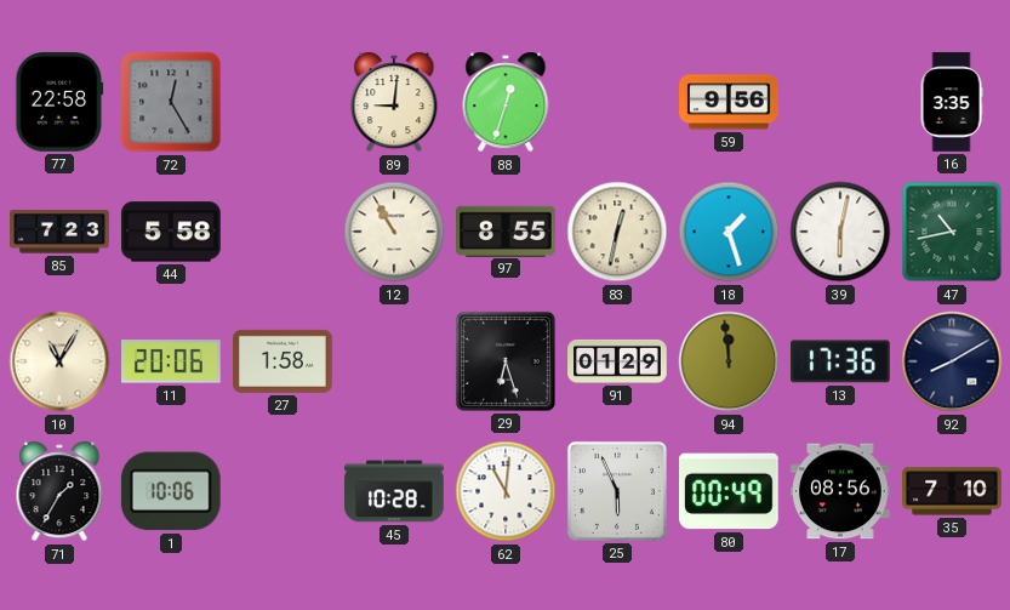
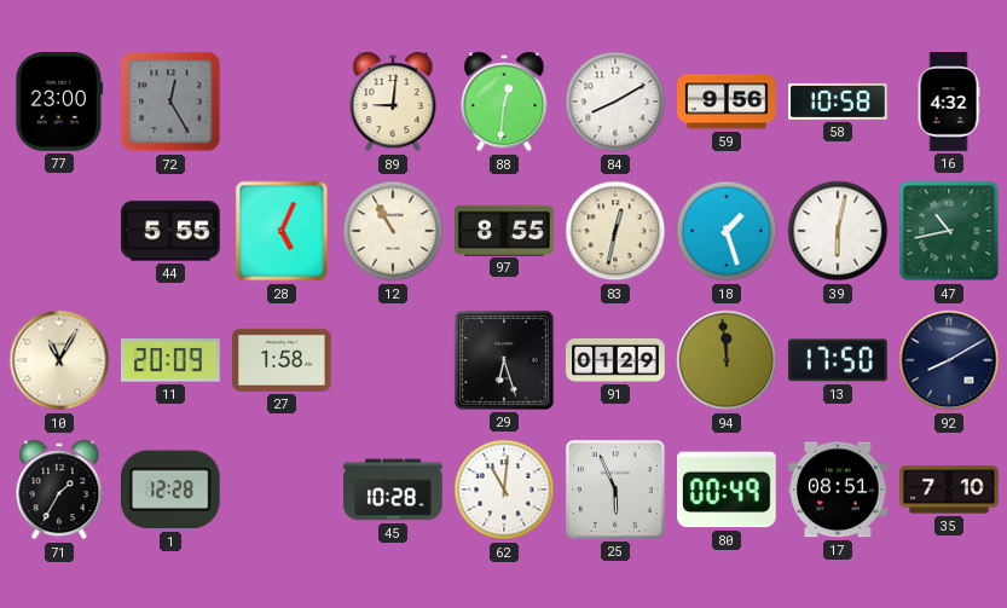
77: 22:58 -> 23:00
88: 12:33 -> 12:31
84: none -> 8:10
58: none -> 10:58
16: 3:35 -> 4:32
85: 7:23 -> none
44: 5:58 -> 5:55
28: none -> 5:04
11: 20:06 -> 20:09
13: 17:36 -> 17:50
1: 10:06 -> 12:28
17: 08:56 -> 08:51
